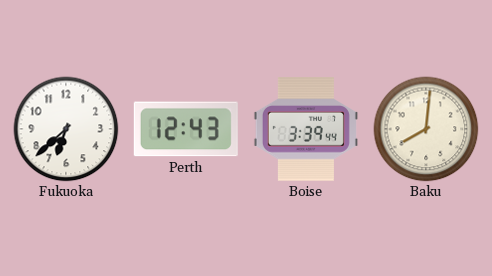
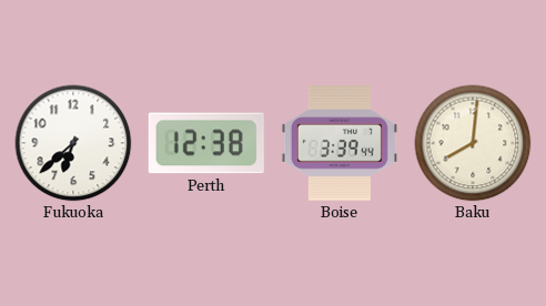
Perth: 12:43 -> 12:38
